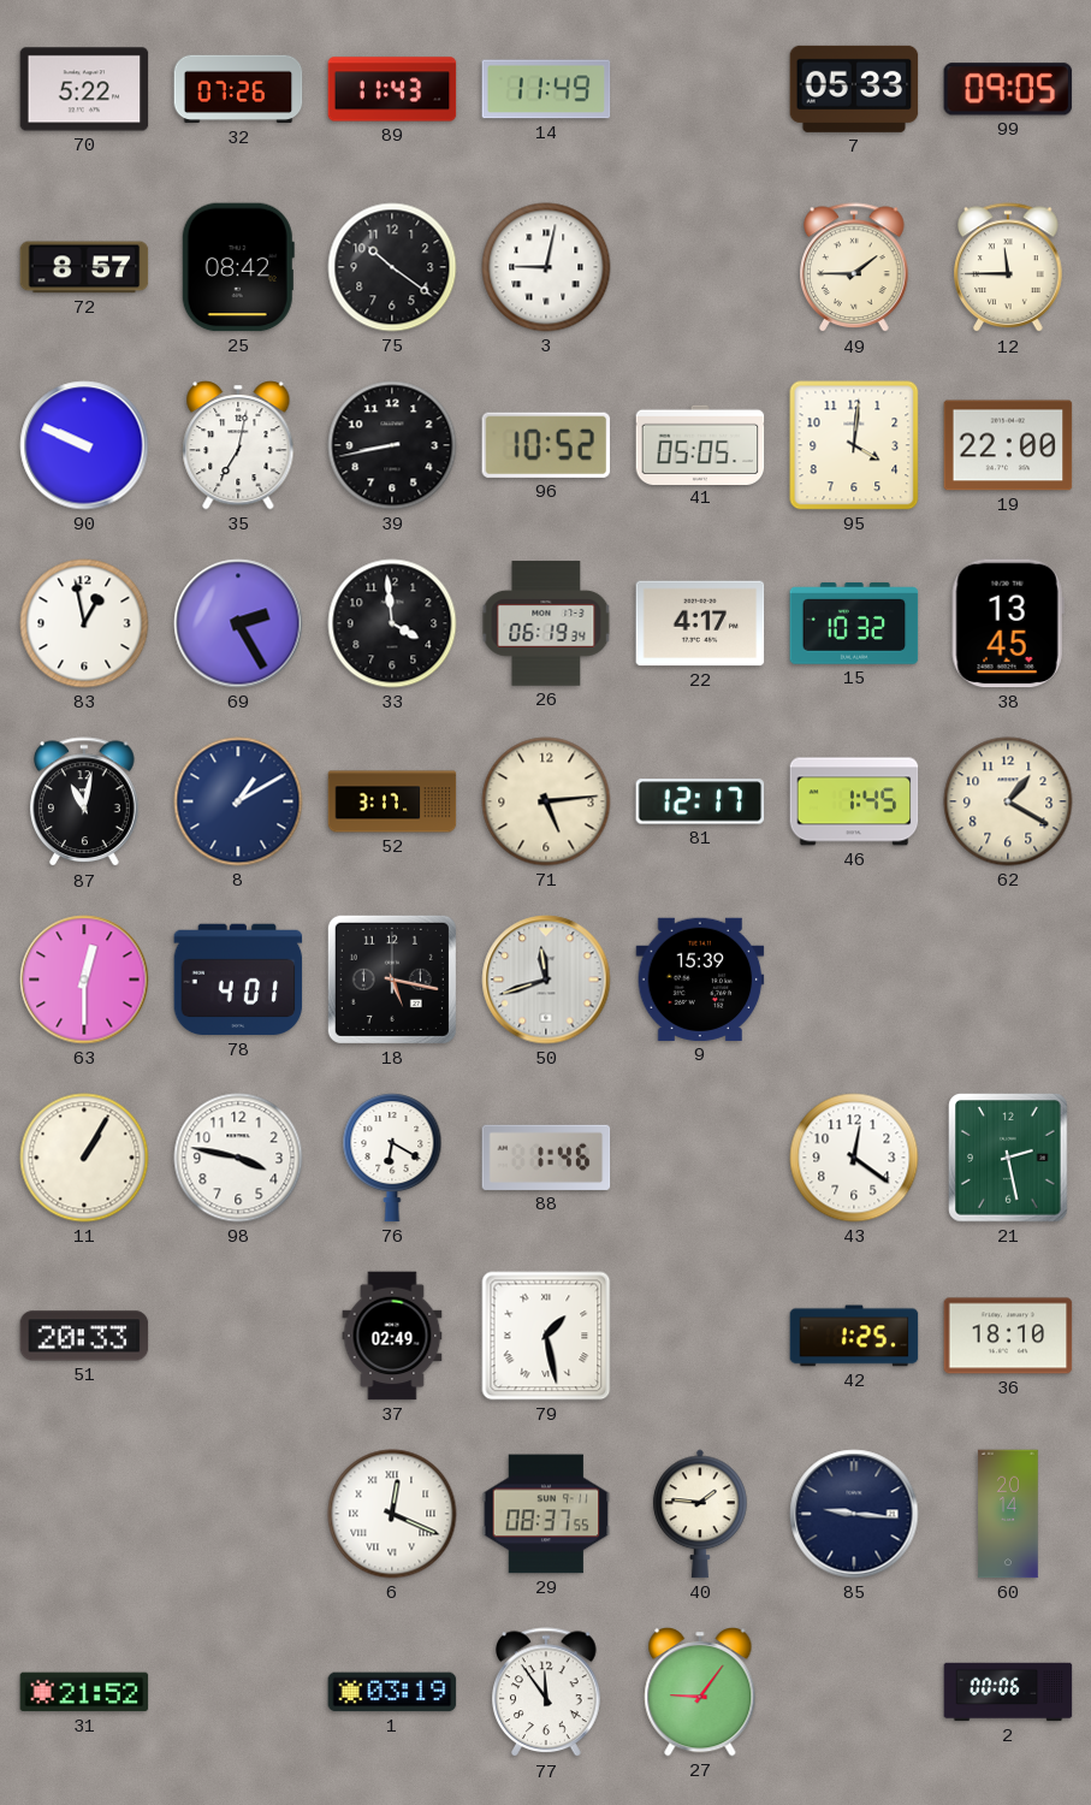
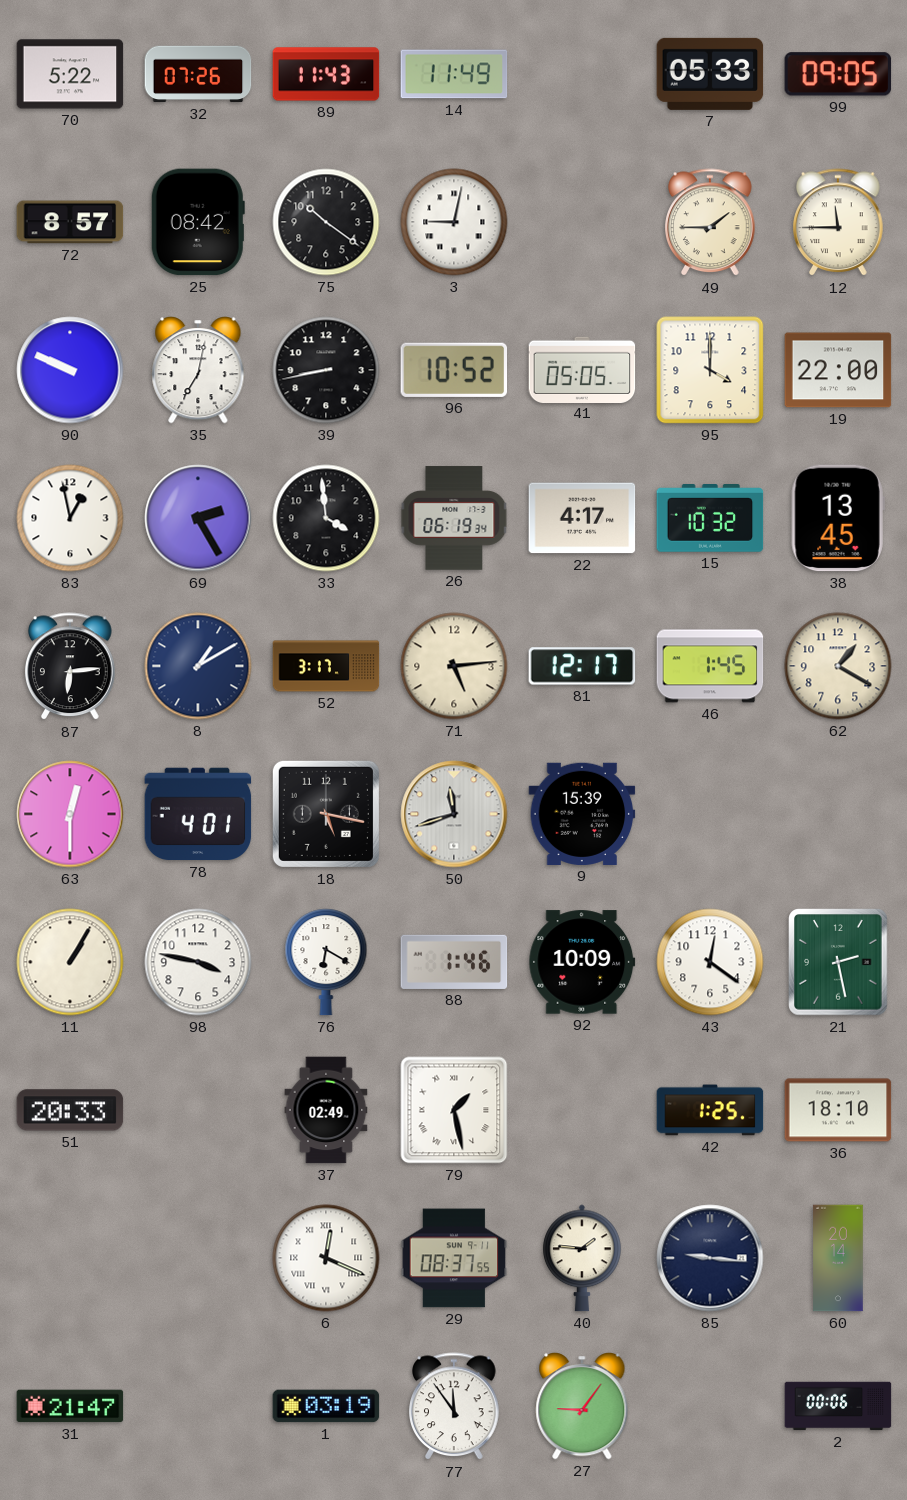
95: 4:01 -> 4:00
87: 11:02 -> 6:14
92: none -> 10:09
31: 21:52 -> 21:47
